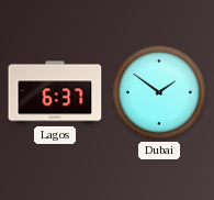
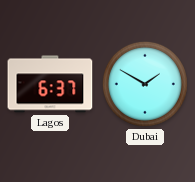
Dubai: 1:51 -> 1:50
